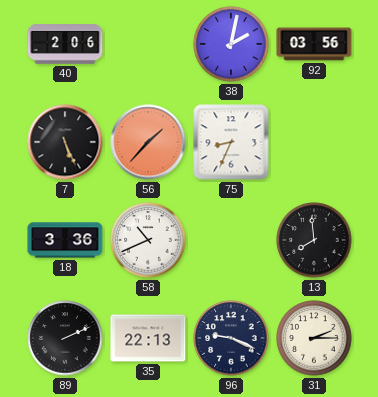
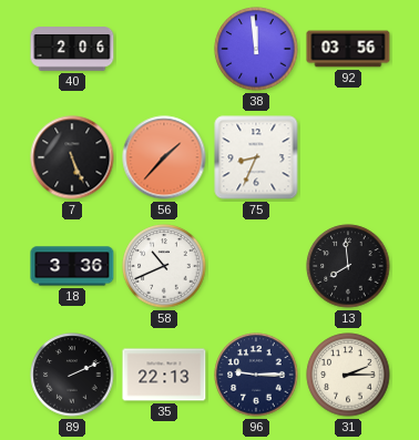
38: 2:02 -> 11:59
96: 9:19 -> 9:15
